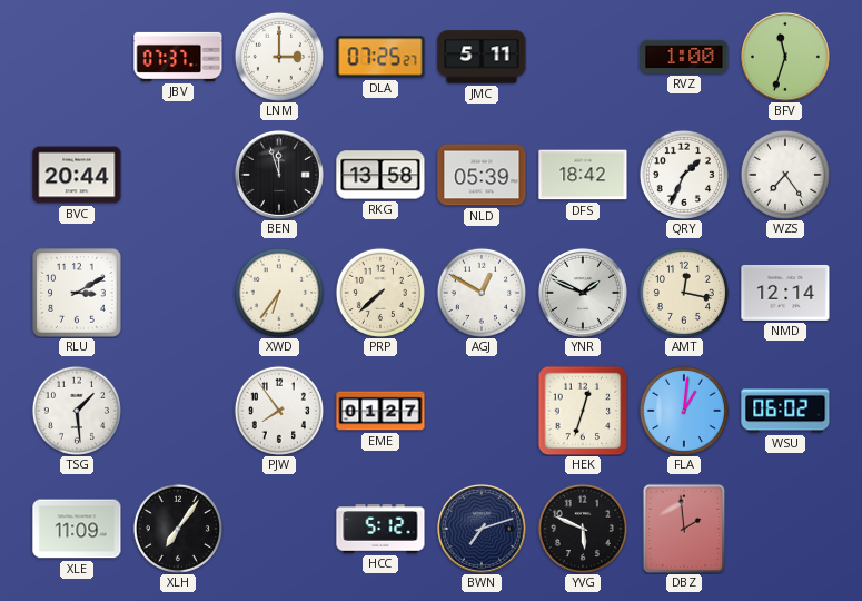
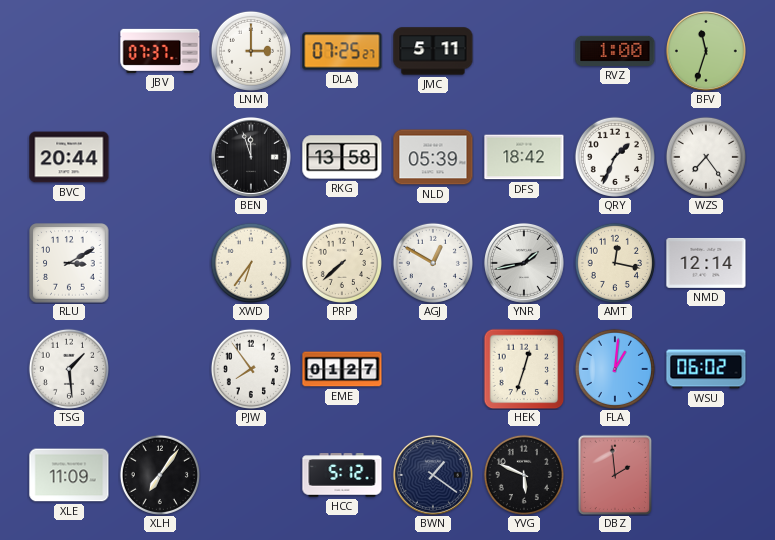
YNR: 1:49 -> 1:43
BWN: 7:12 -> 1:21
